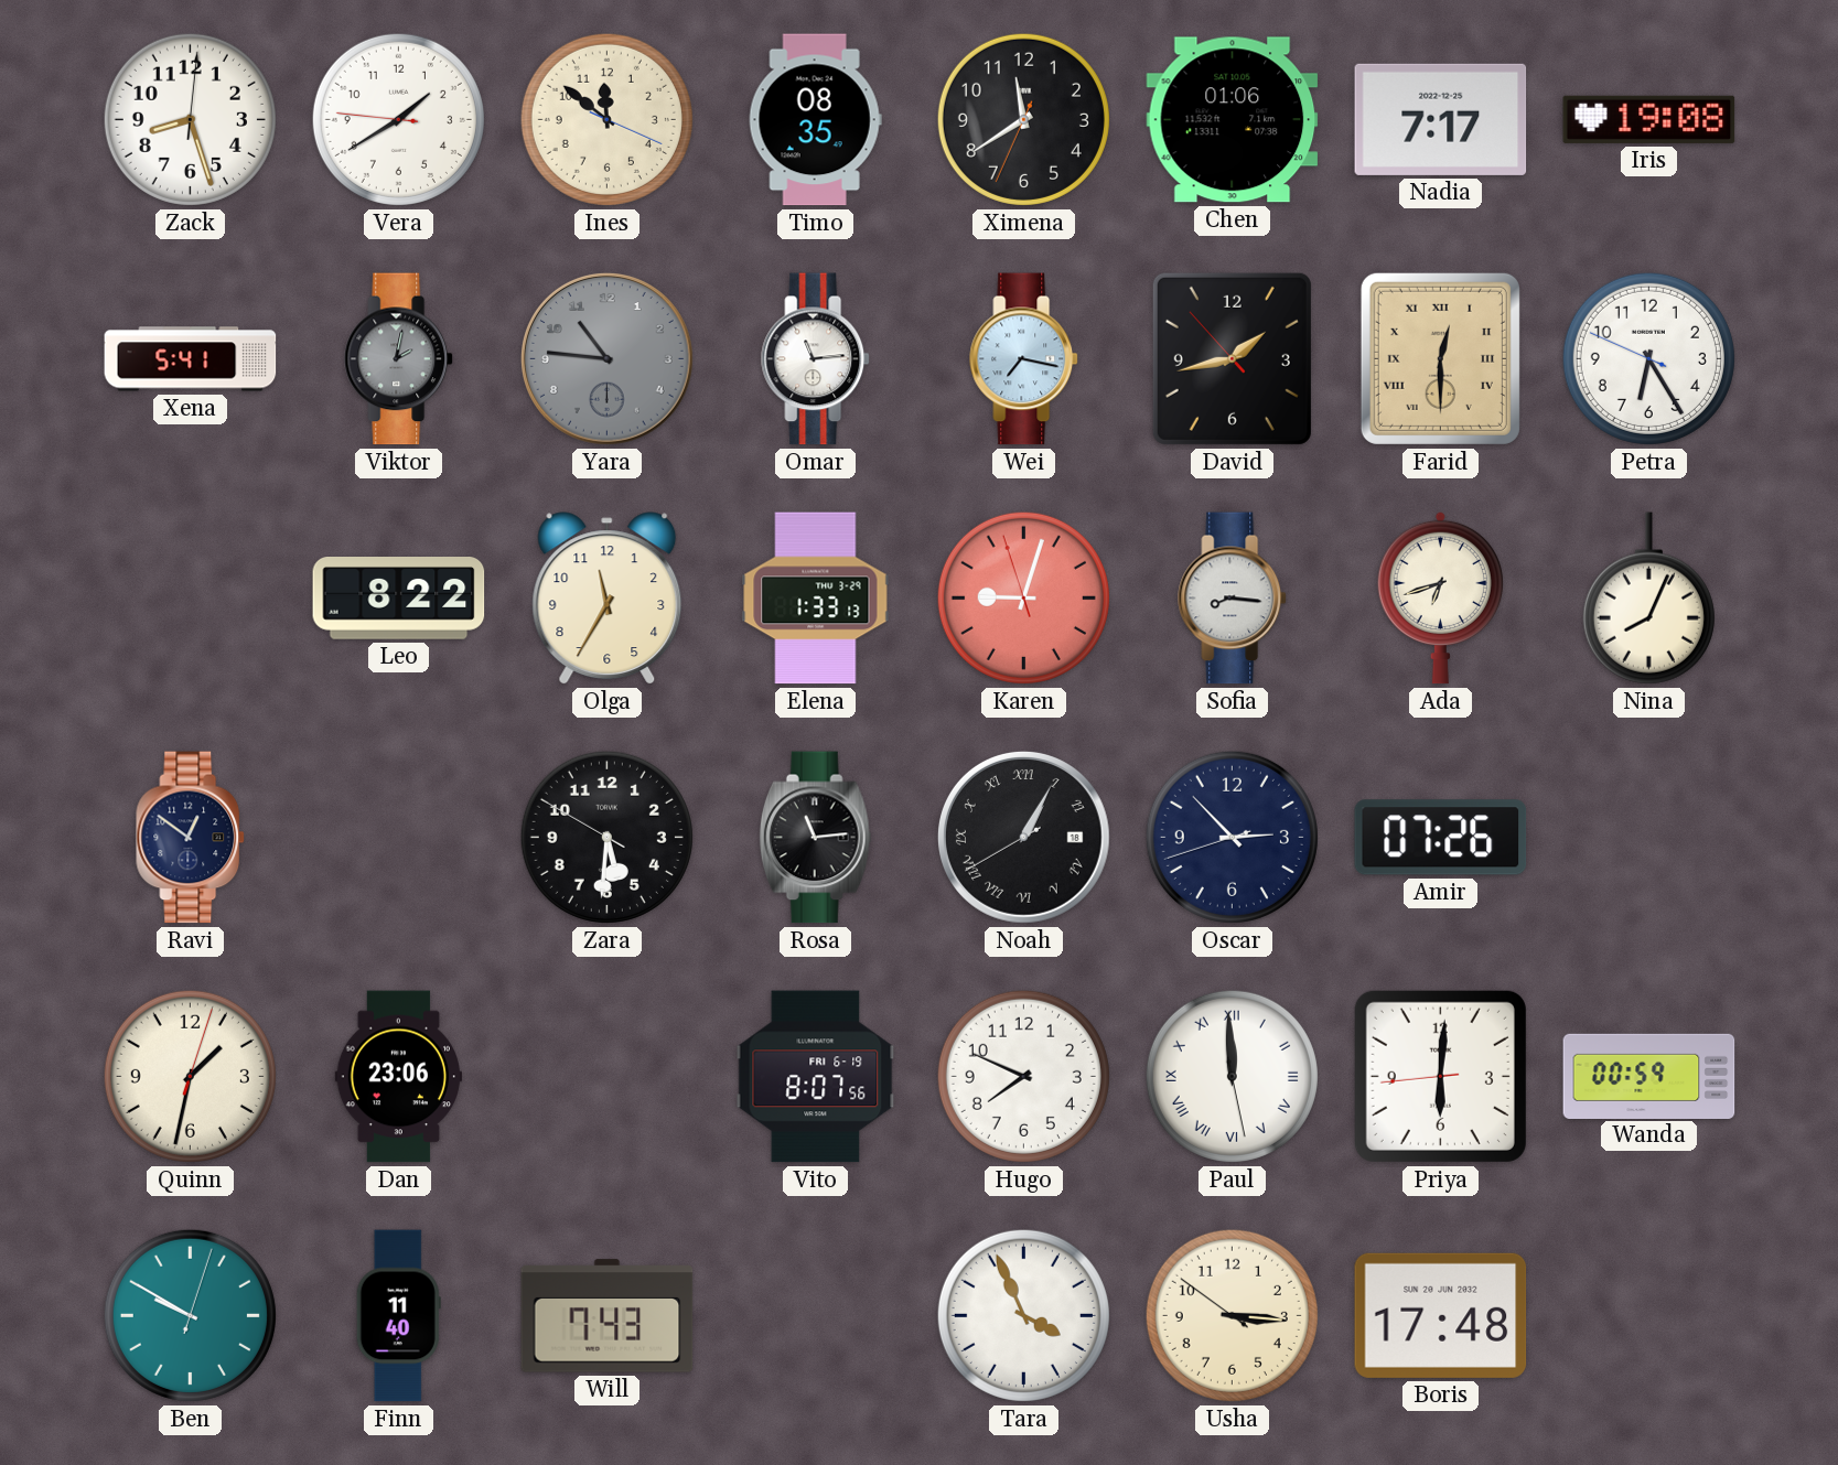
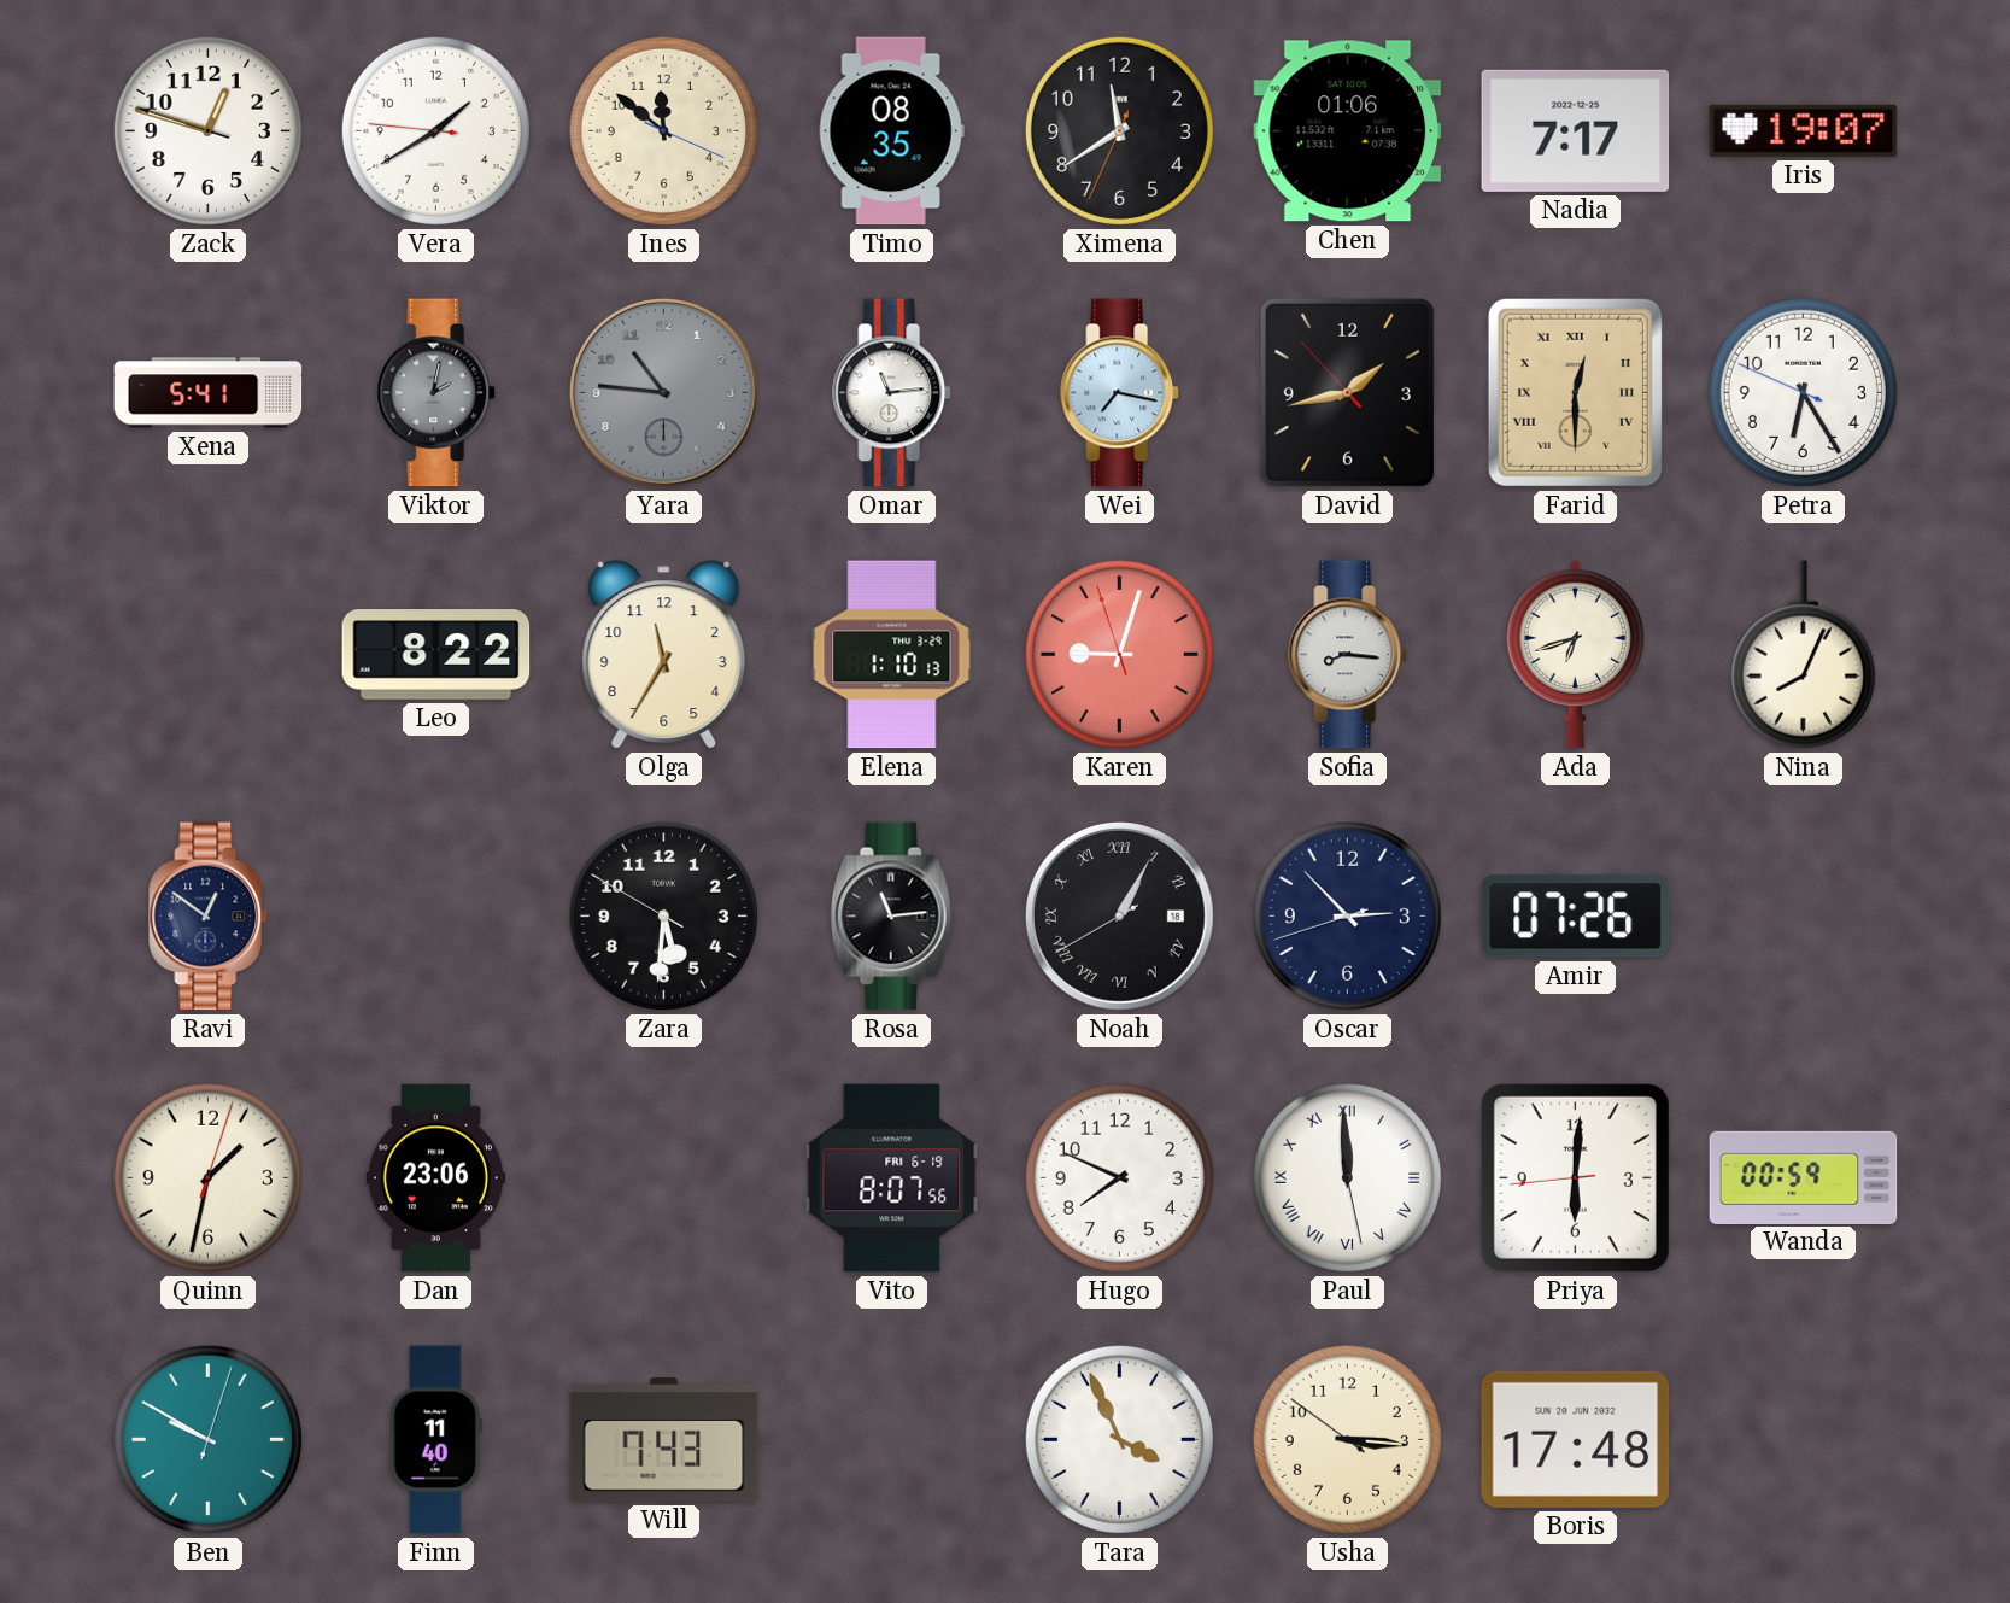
Zack: 8:27 -> 12:47
Iris: 19:08 -> 19:07
Elena: 1:33 -> 1:10
